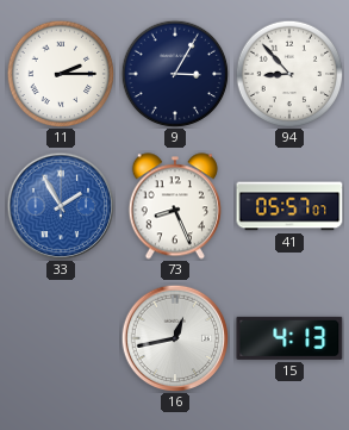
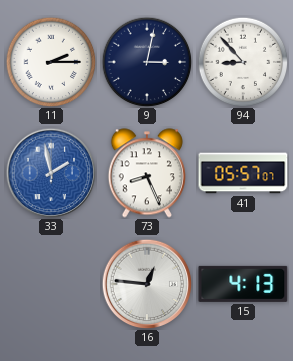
9: 3:05 -> 3:02
33: 1:55 -> 1:58
16: 12:43 -> 12:46
